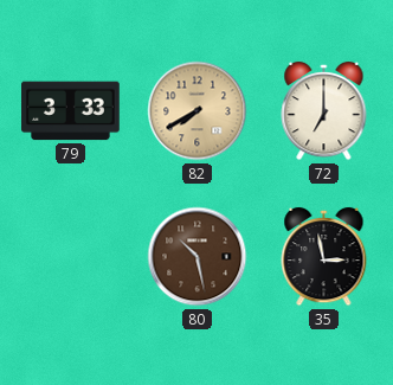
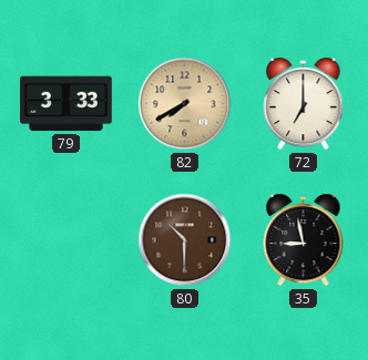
80: 10:28 -> 10:30
35: 2:58 -> 8:58
